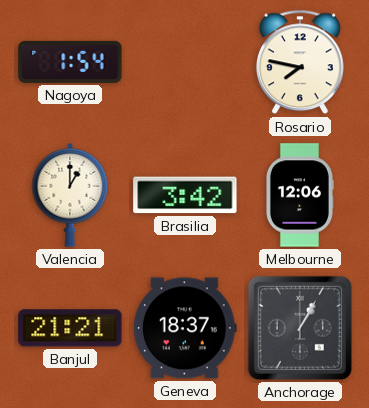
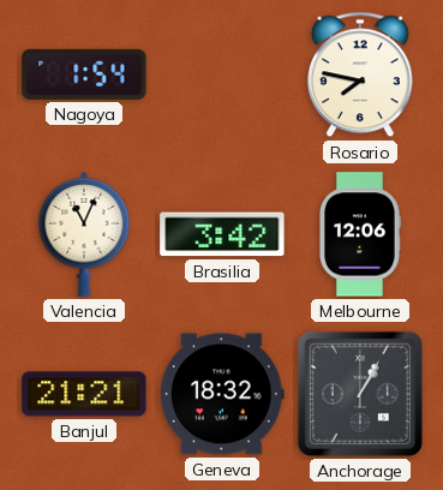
Valencia: 1:00 -> 11:04
Geneva: 18:37 -> 18:32
